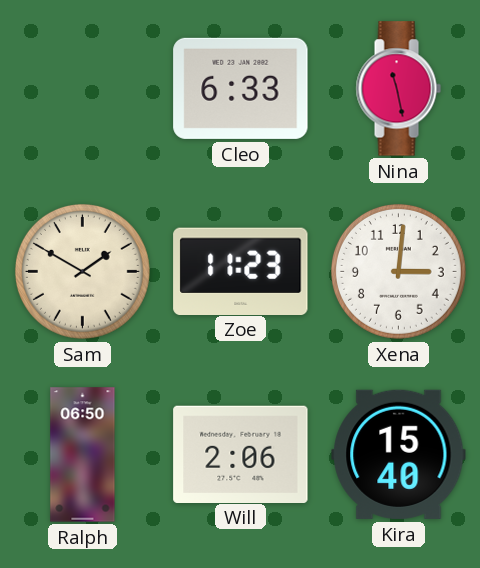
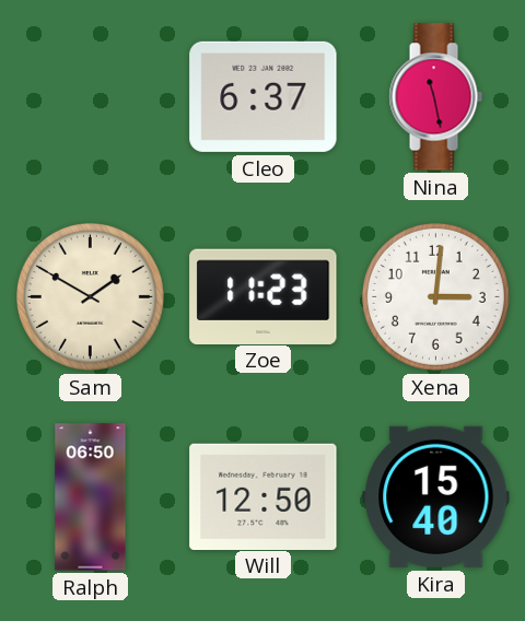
Cleo: 6:33 -> 6:37
Will: 2:06 -> 12:50
